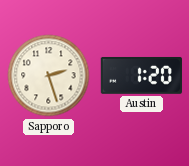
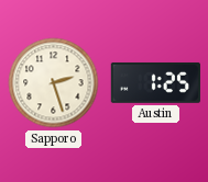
Austin: 1:20 -> 1:25
